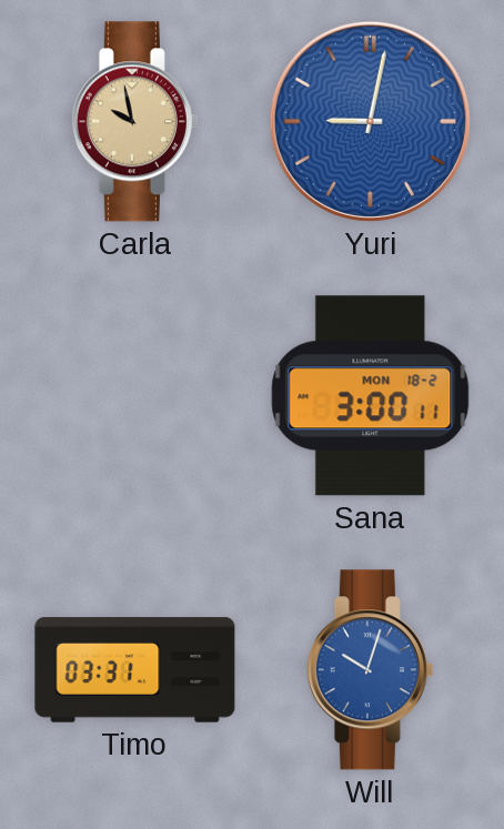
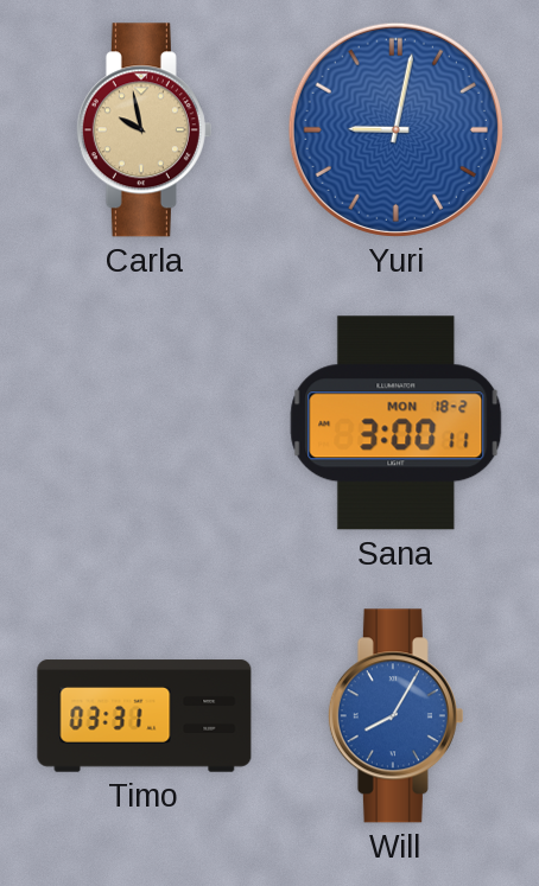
Will: 10:03 -> 8:05
